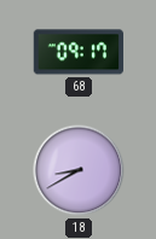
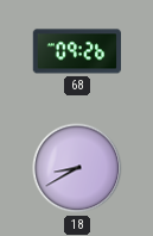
68: 09:17 -> 09:26
